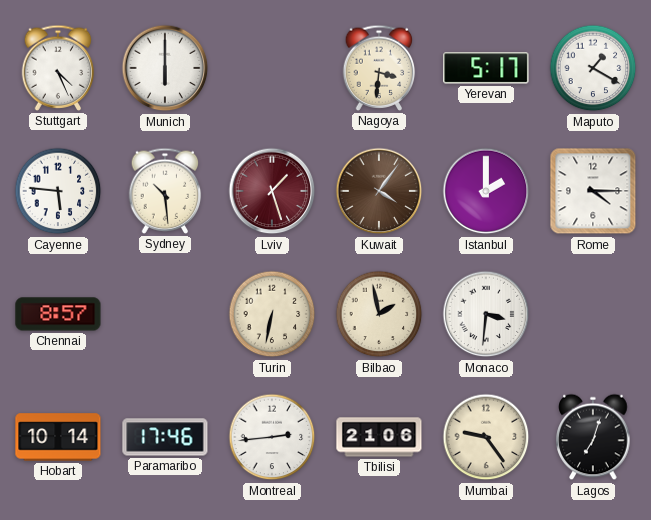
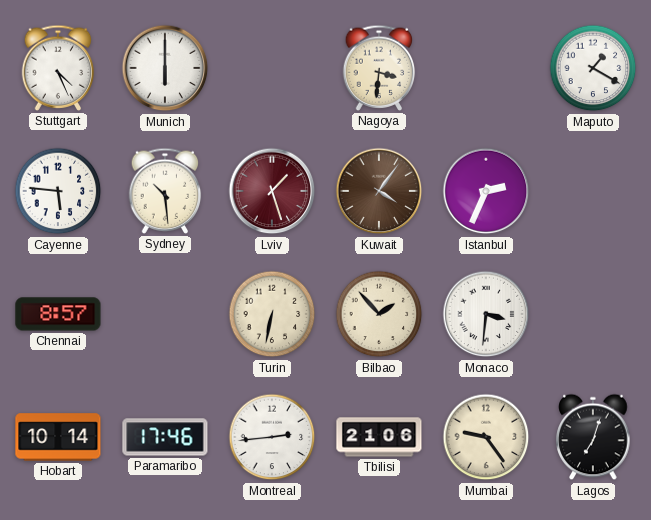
Yerevan: 5:17 -> none
Istanbul: 2:00 -> 2:34
Rome: 4:15 -> none
Bilbao: 1:58 -> 1:53
